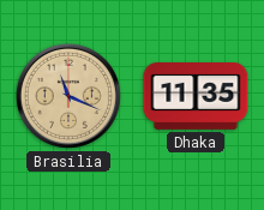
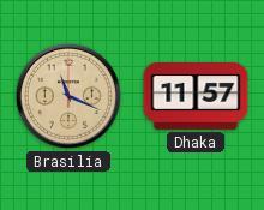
Dhaka: 11:35 -> 11:57
